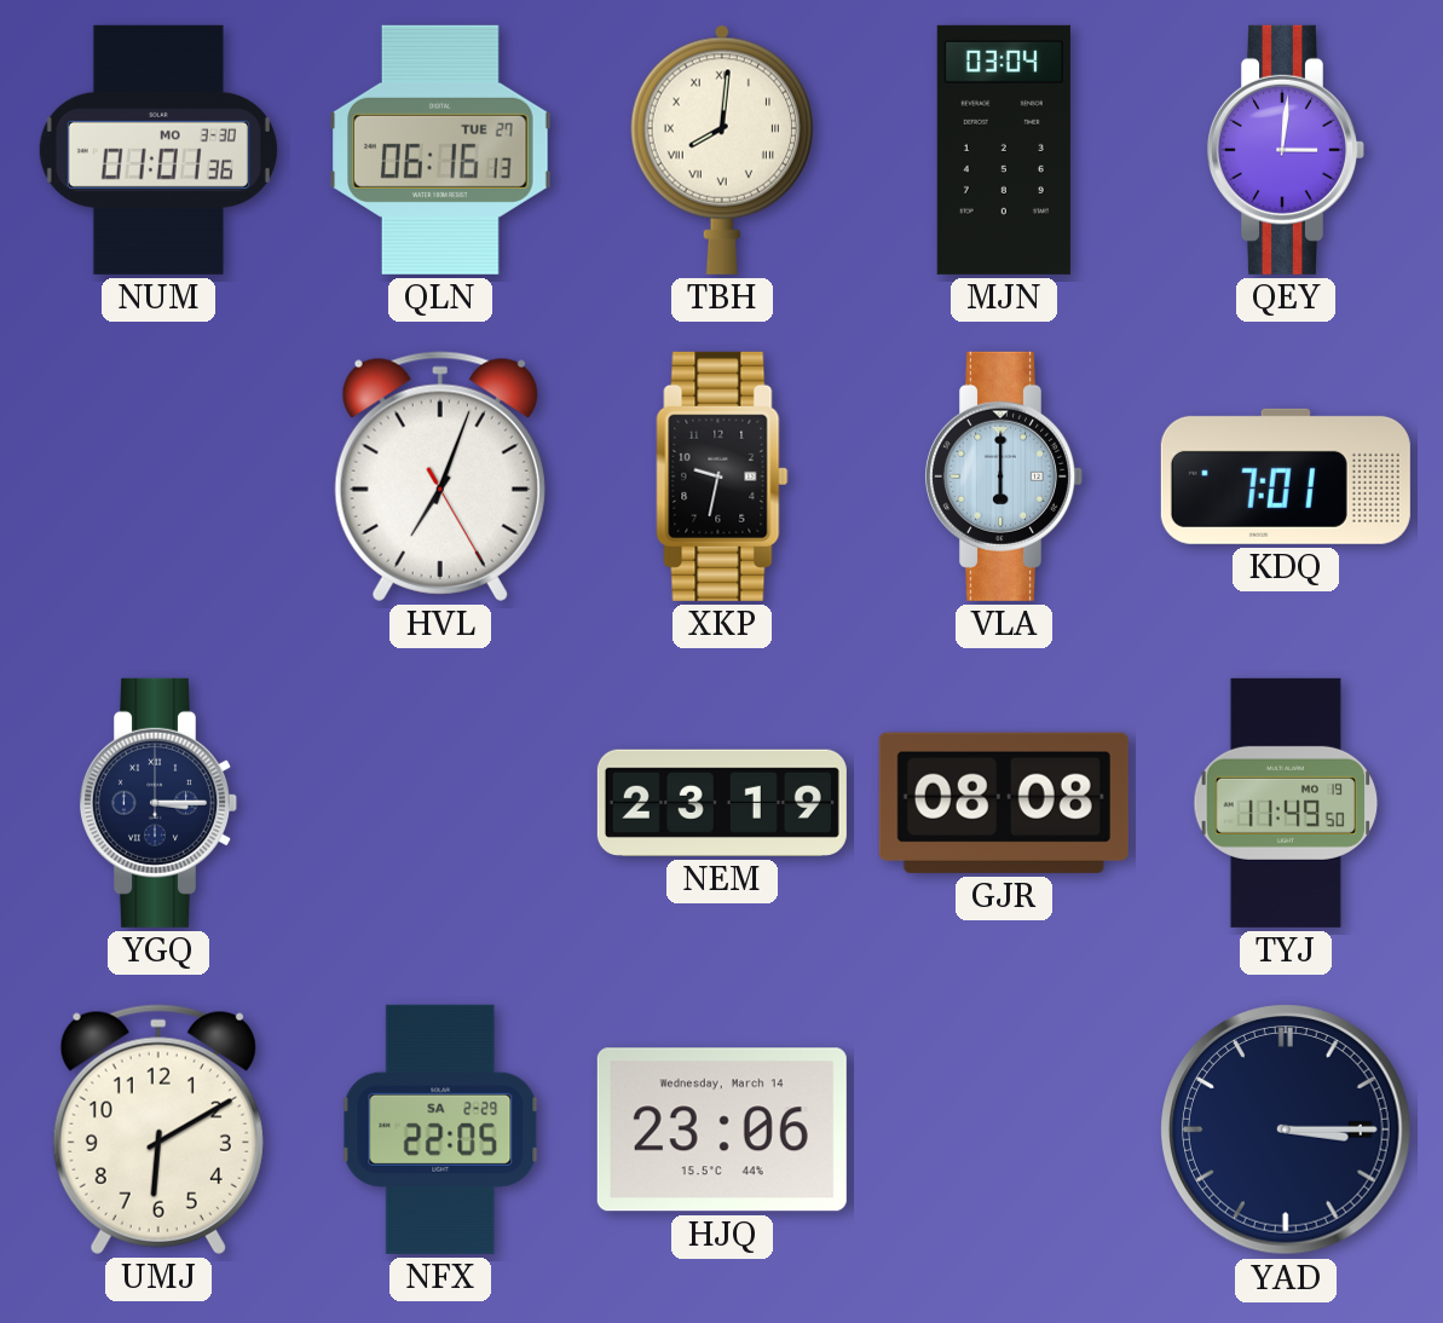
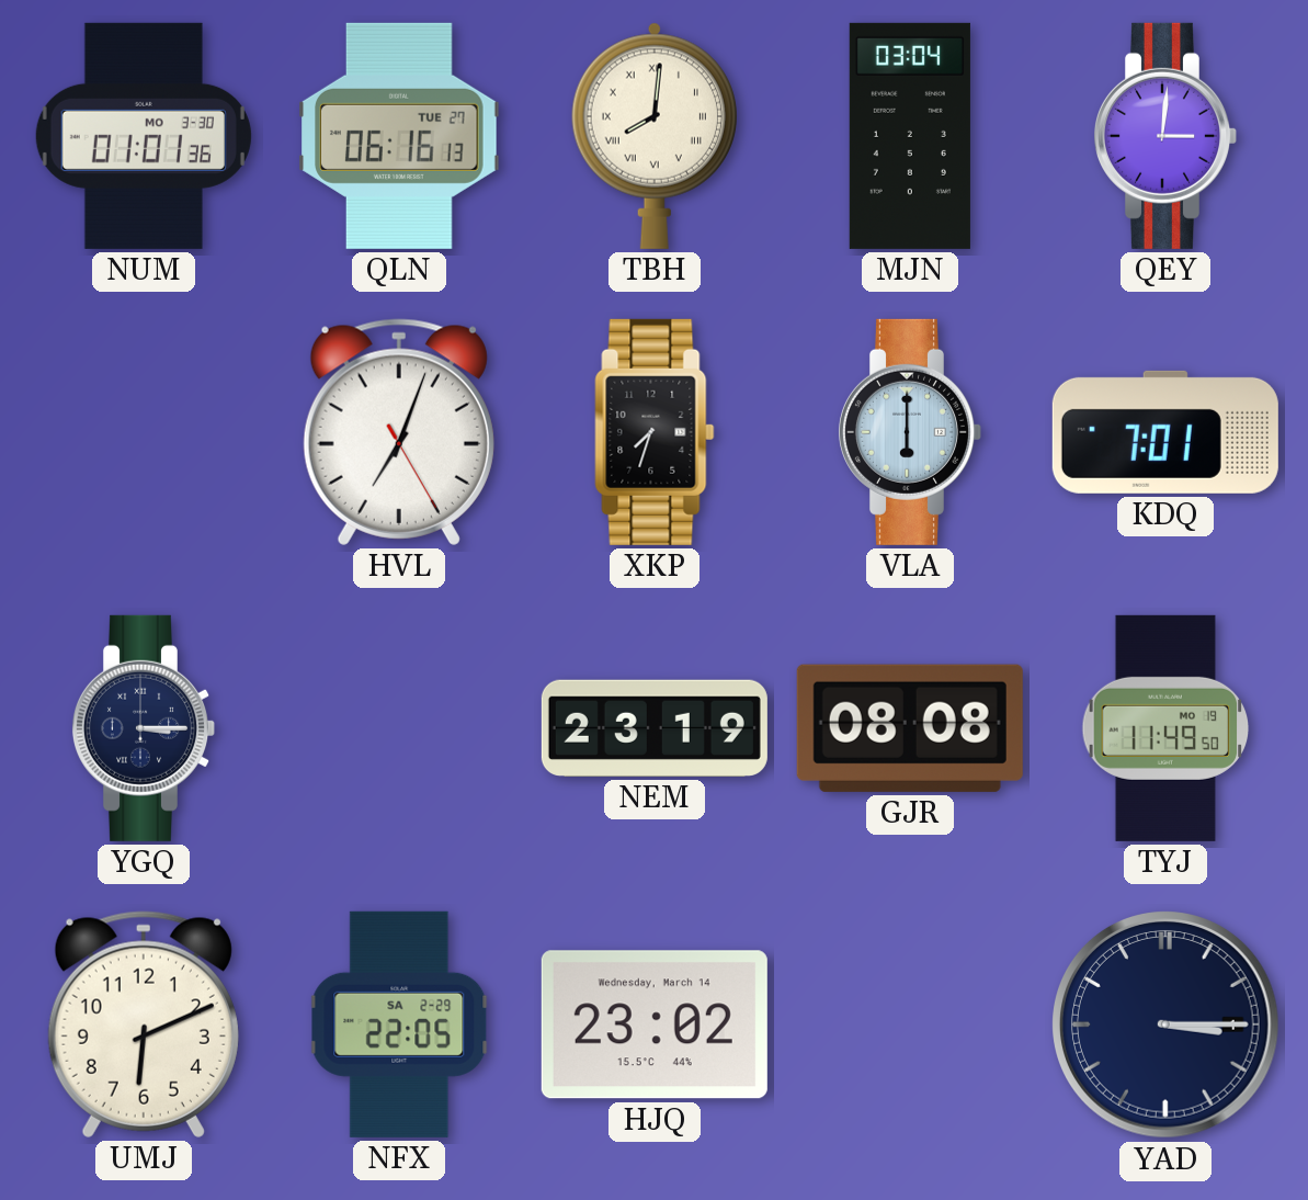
XKP: 9:32 -> 7:33
UMJ: 6:10 -> 6:11
HJQ: 23:06 -> 23:02
